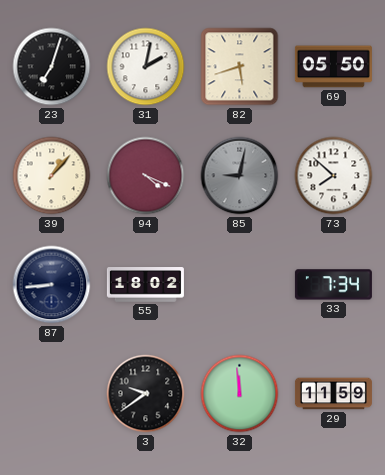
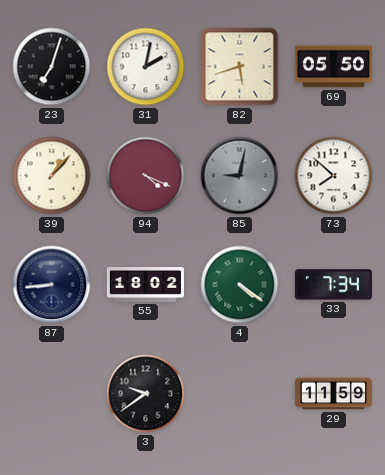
4: none -> 4:21
32: 11:59 -> none
